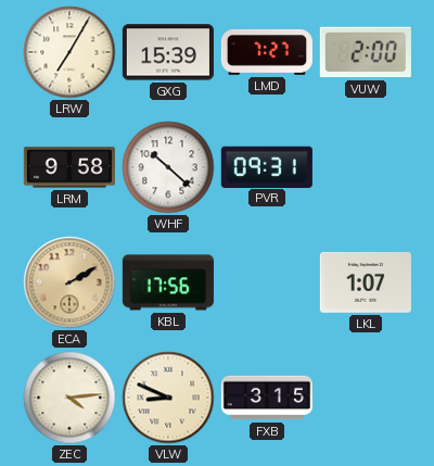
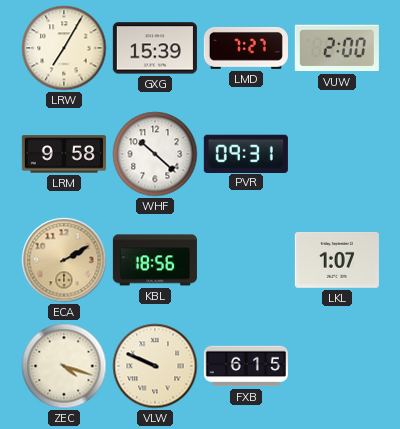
KBL: 17:56 -> 18:56
ZEC: 4:14 -> 4:18
VLW: 8:49 -> 9:49
FXB: 3:15 -> 6:15
